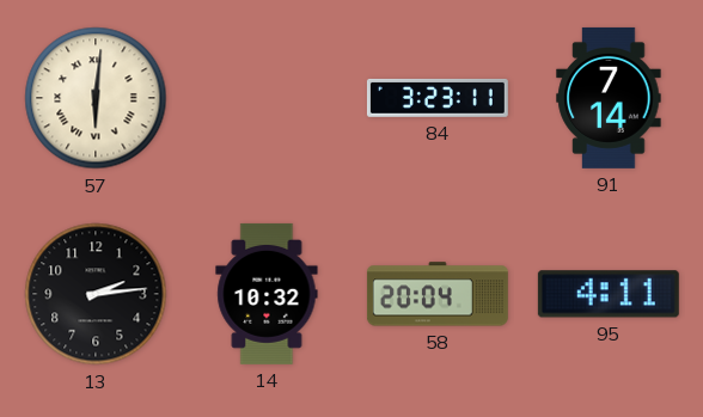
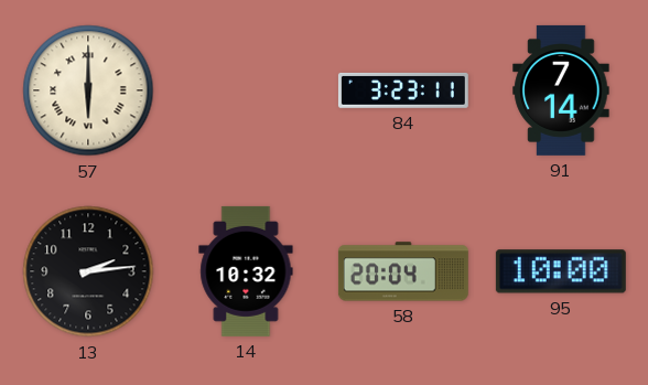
57: 6:01 -> 6:00
95: 4:11 -> 10:00
